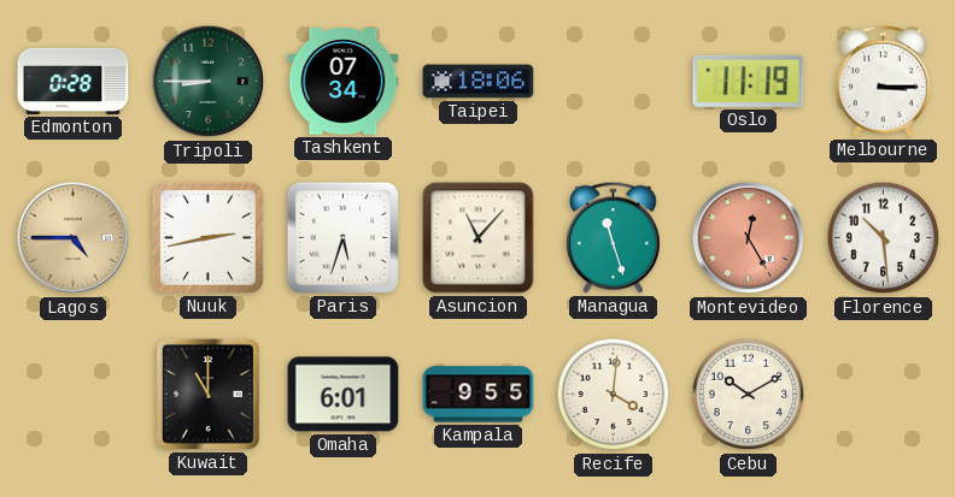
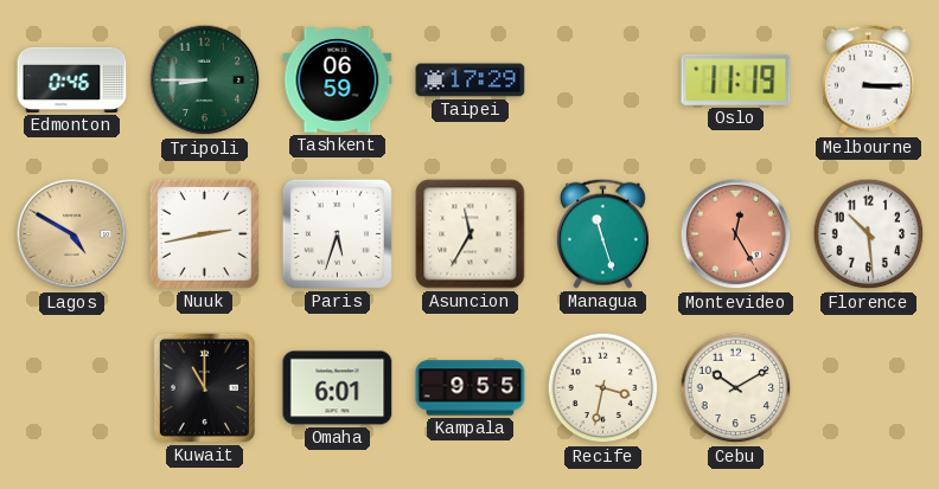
Edmonton: 0:28 -> 0:46
Tashkent: 07:34 -> 06:59
Taipei: 18:06 -> 17:29
Lagos: 4:45 -> 4:50
Asuncion: 11:07 -> 11:35
Recife: 4:01 -> 3:32
